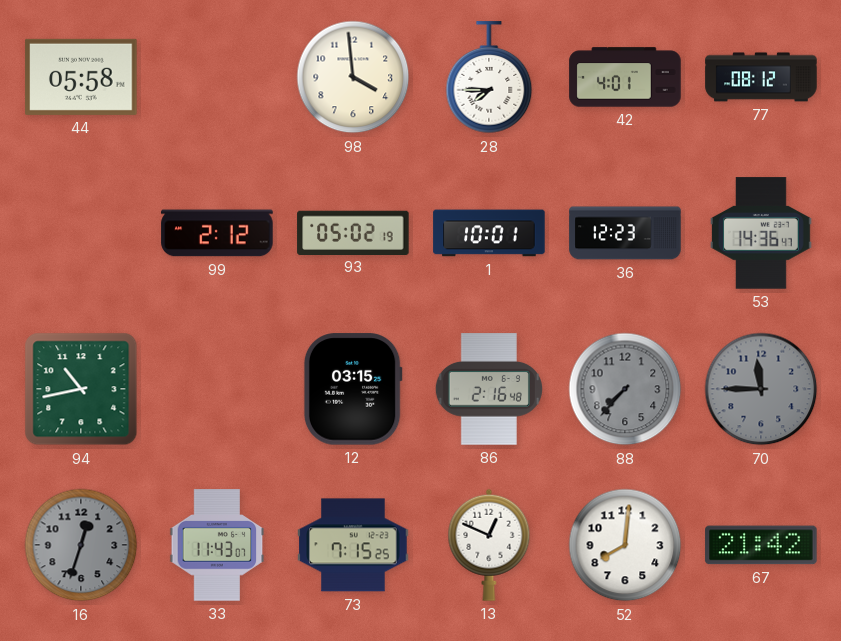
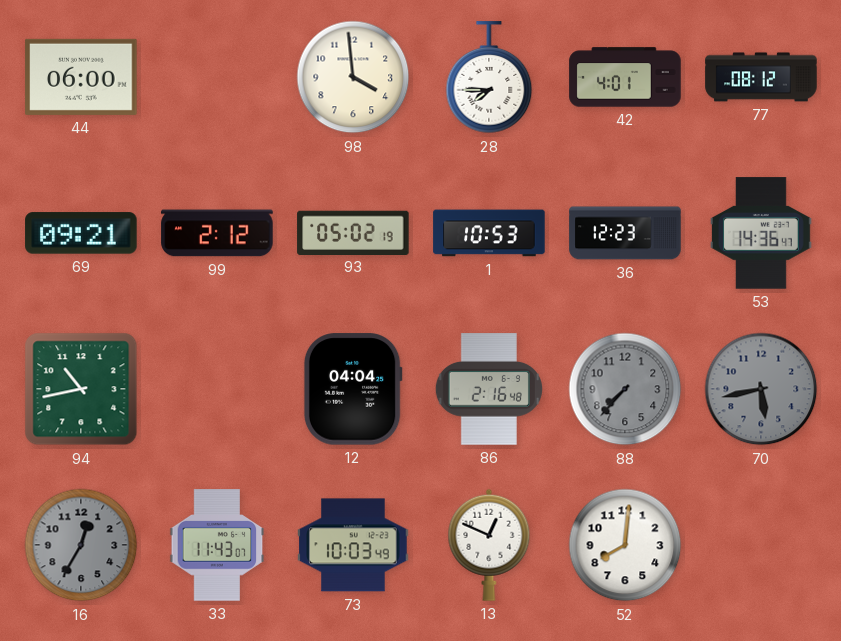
44: 05:58 -> 06:00
69: none -> 09:21
1: 10:01 -> 10:53
12: 03:15 -> 04:04
70: 11:45 -> 5:43
16: 12:33 -> 12:35
73: 7:15 -> 10:03
67: 21:42 -> none
